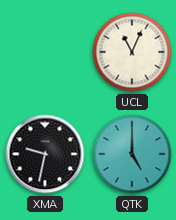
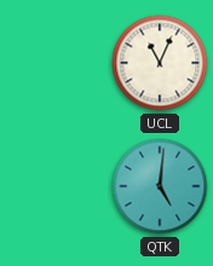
XMA: 9:32 -> none
QTK: 5:00 -> 5:01
